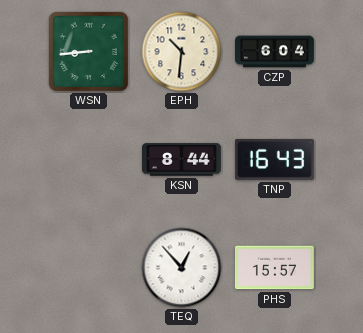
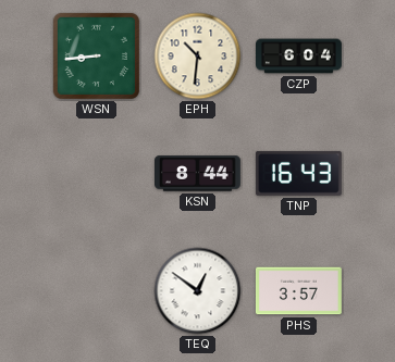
TEQ: 12:53 -> 12:51
PHS: 15:57 -> 3:57
